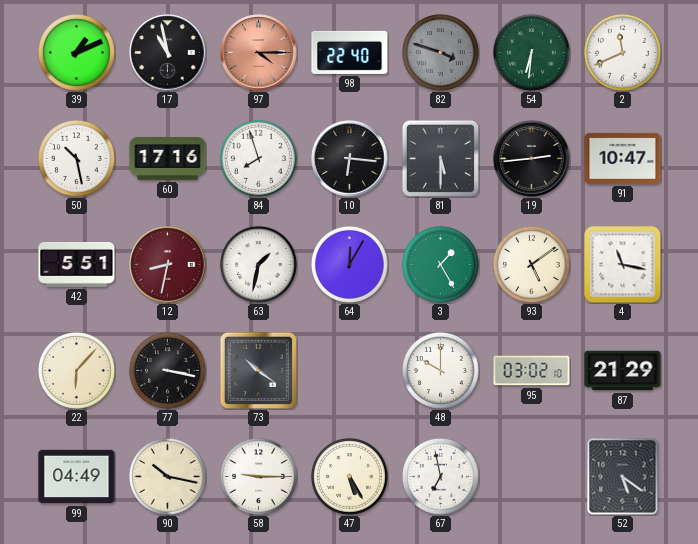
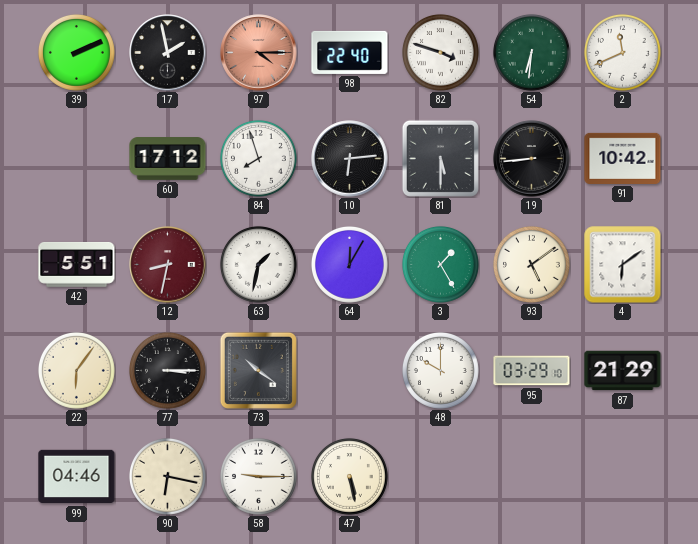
39: 1:11 -> 2:11
17: 10:58 -> 1:58
82 dial: grey -> white
50: 10:28 -> none
60: 17:16 -> 17:12
10: 6:16 -> 6:14
19: 2:44 -> 8:44
91: 10:47 -> 10:42
4: 11:17 -> 6:09
22: 6:07 -> 6:06
77: 3:17 -> 3:15
95: 03:02 -> 03:29
99: 04:49 -> 04:46
90: 10:17 -> 6:17
47: 5:25 -> 5:28
67: 6:58 -> none
52: 5:21 -> none
